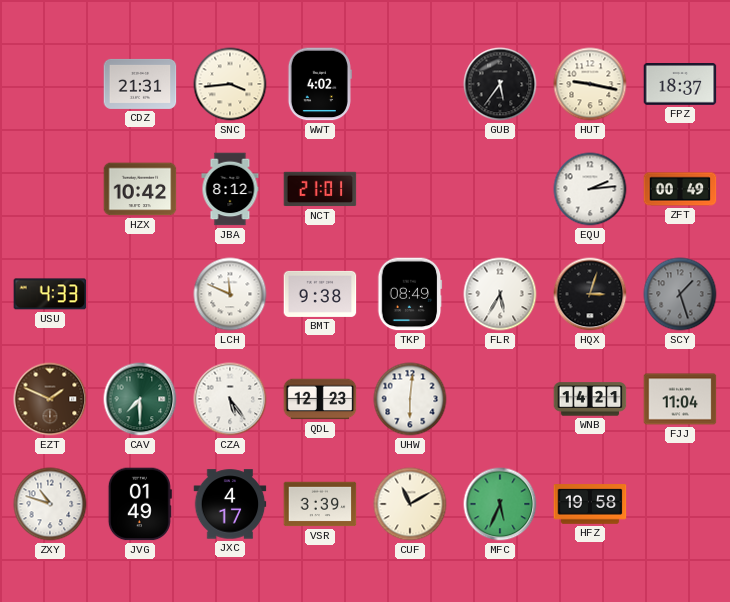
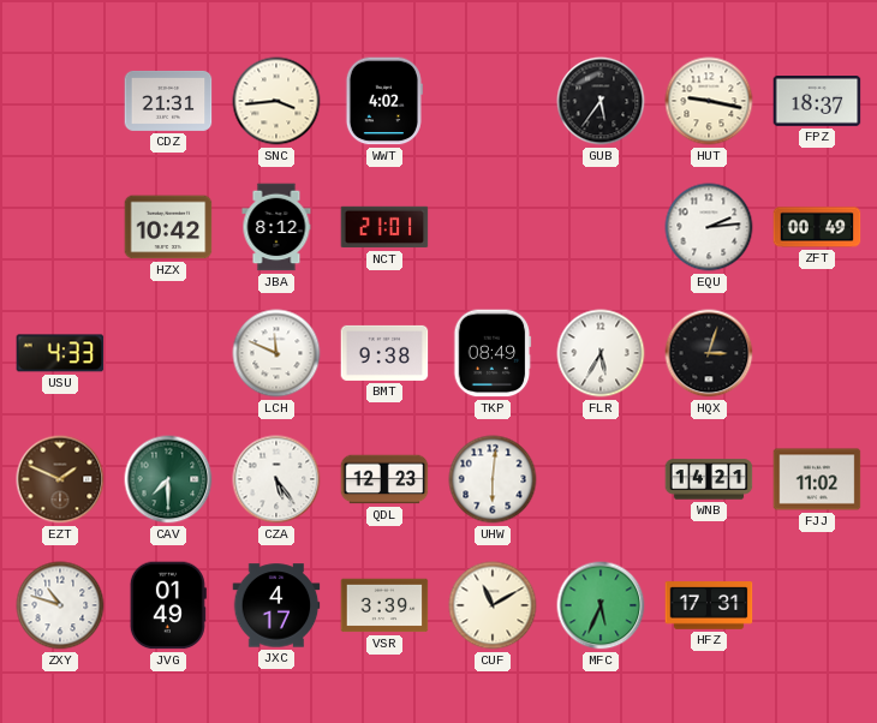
SCY: 1:27 -> none
FJJ: 11:04 -> 11:02
HFZ: 19:58 -> 17:31
